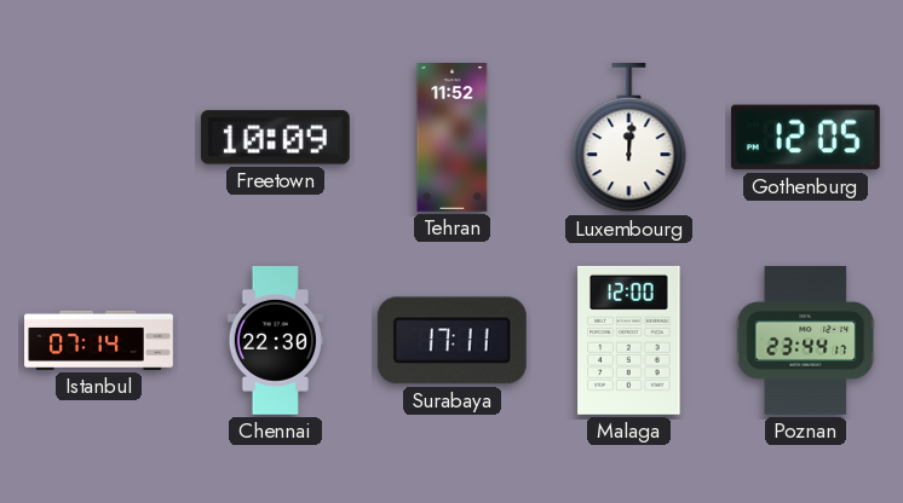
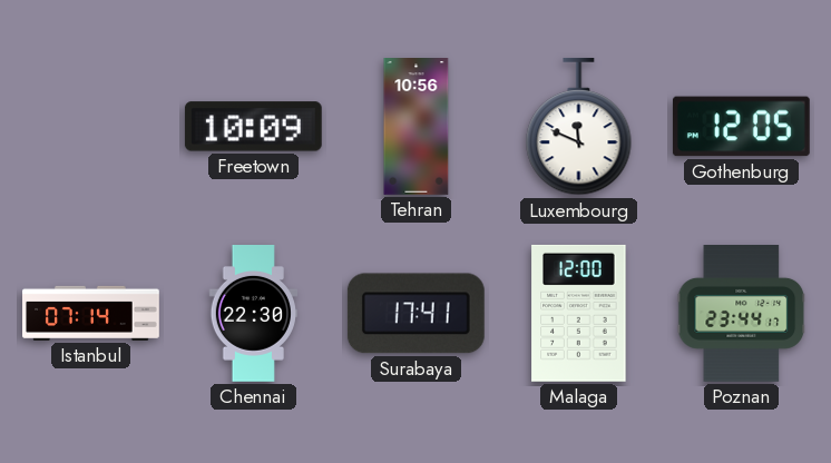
Tehran: 11:52 -> 10:56
Luxembourg: 12:01 -> 11:49
Surabaya: 17:11 -> 17:41
